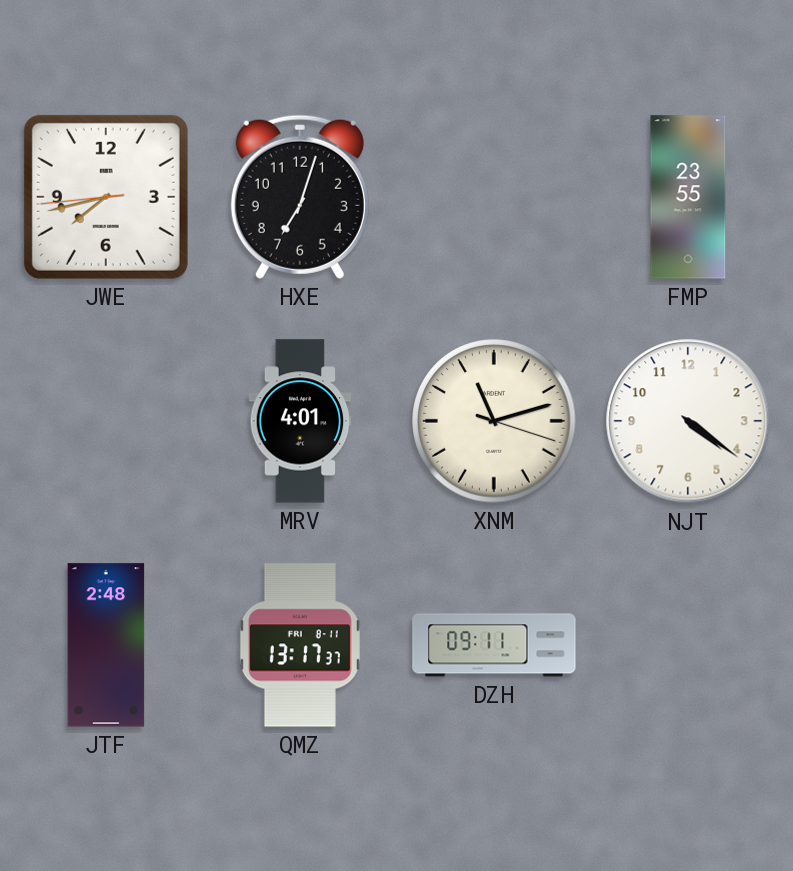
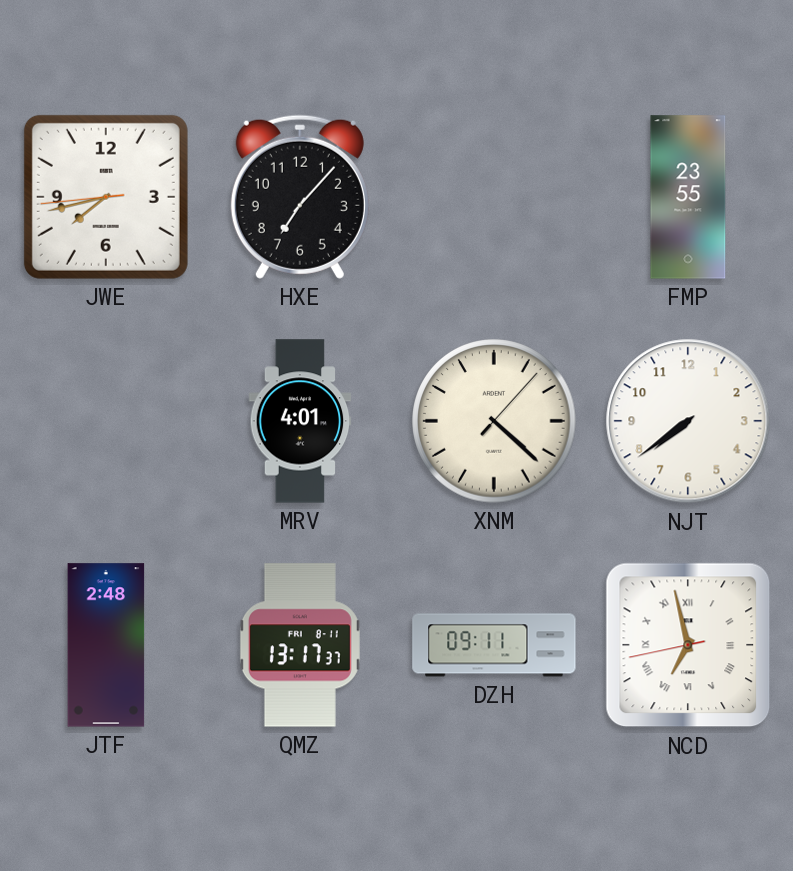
HXE: 7:03 -> 7:07
XNM: 11:12 -> 4:22
NJT: 4:21 -> 7:39
NCD: none -> 6:57
